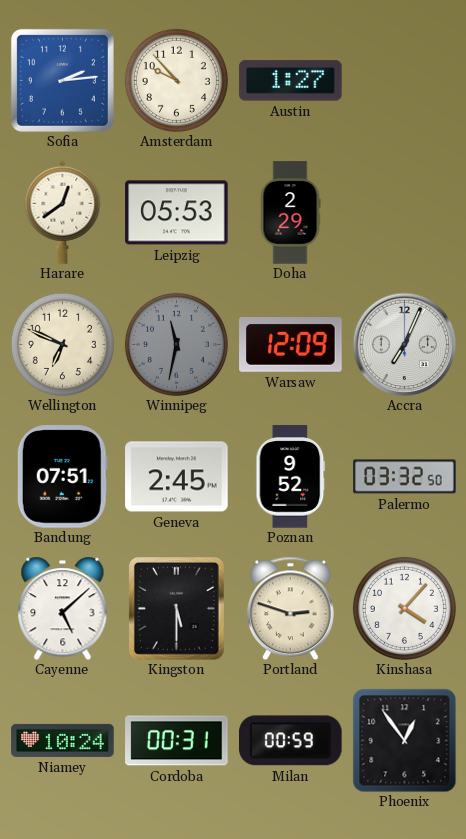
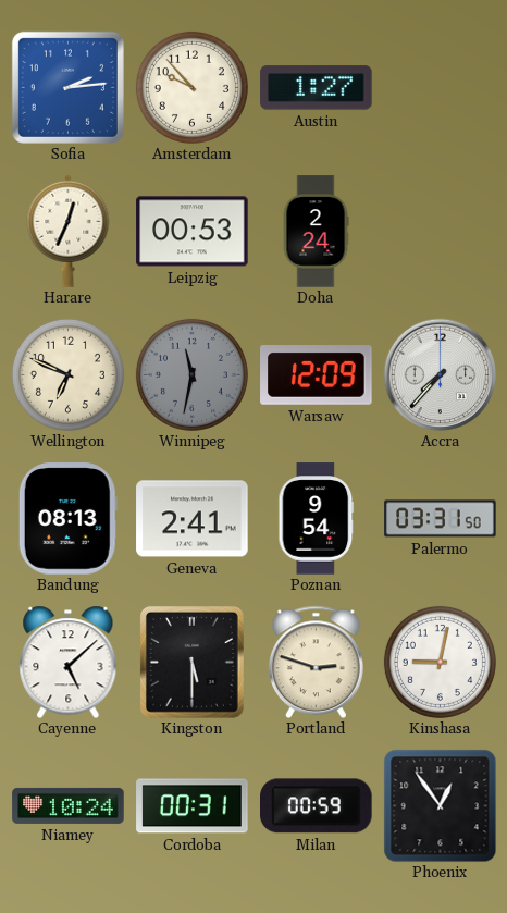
Harare: 12:39 -> 12:34
Leipzig: 05:53 -> 00:53
Doha: 2:29 -> 2:24
Accra: 7:04 -> 7:37
Bandung: 07:51 -> 08:13
Geneva: 2:45 -> 2:41
Poznan: 9:52 -> 9:54
Palermo: 03:32 -> 03:31
Kinshasa: 4:07 -> 9:02
